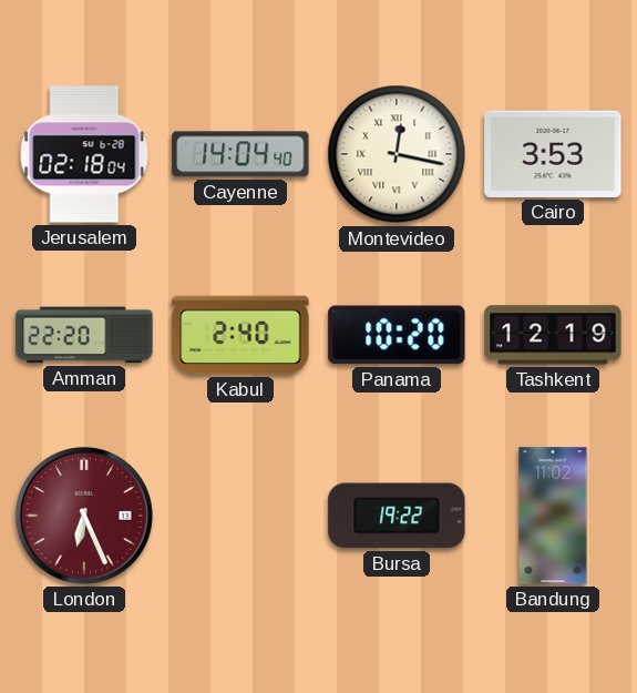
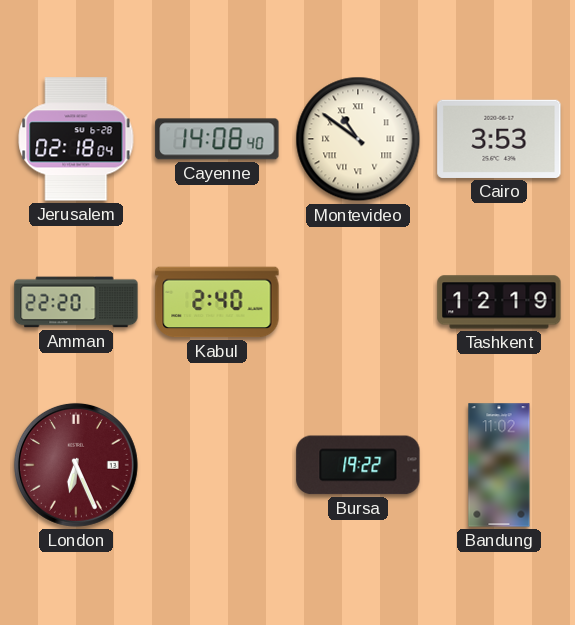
Cayenne: 14:04 -> 14:08
Montevideo: 12:17 -> 10:51
Panama: 10:20 -> none
